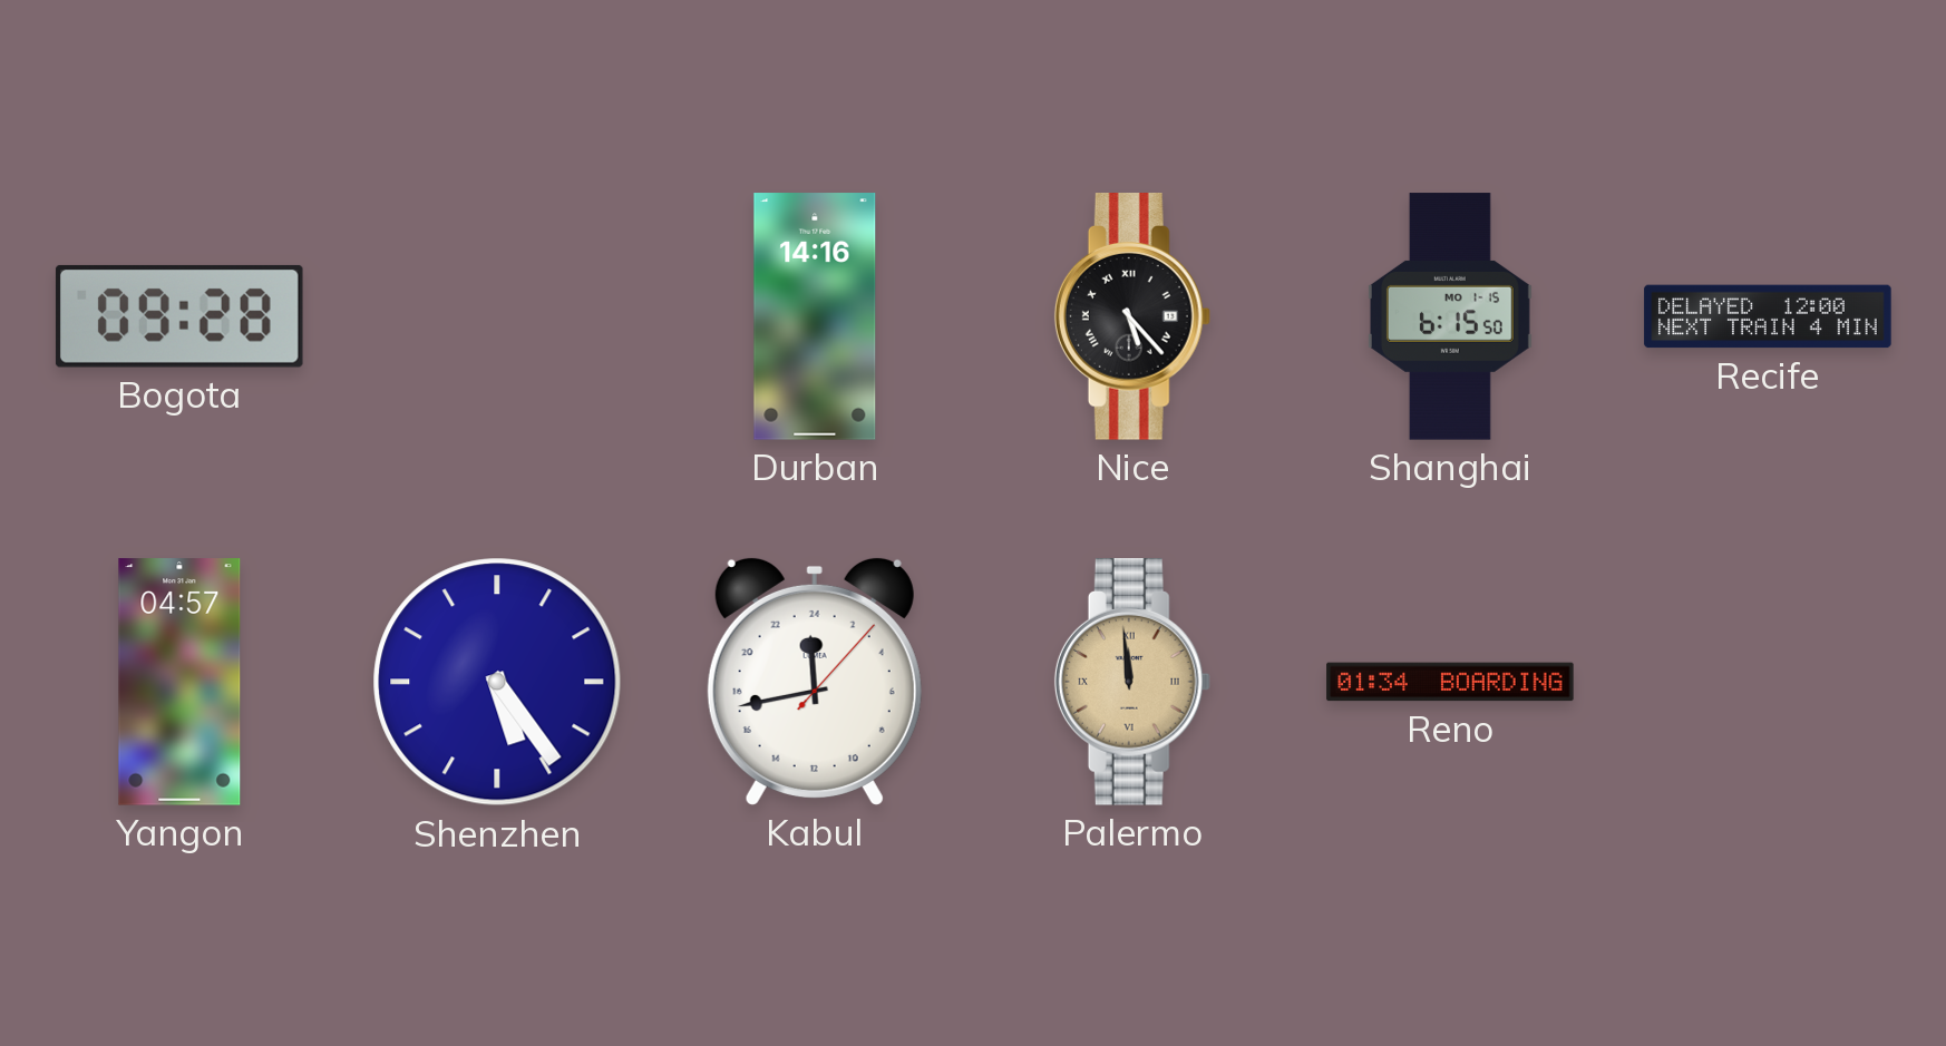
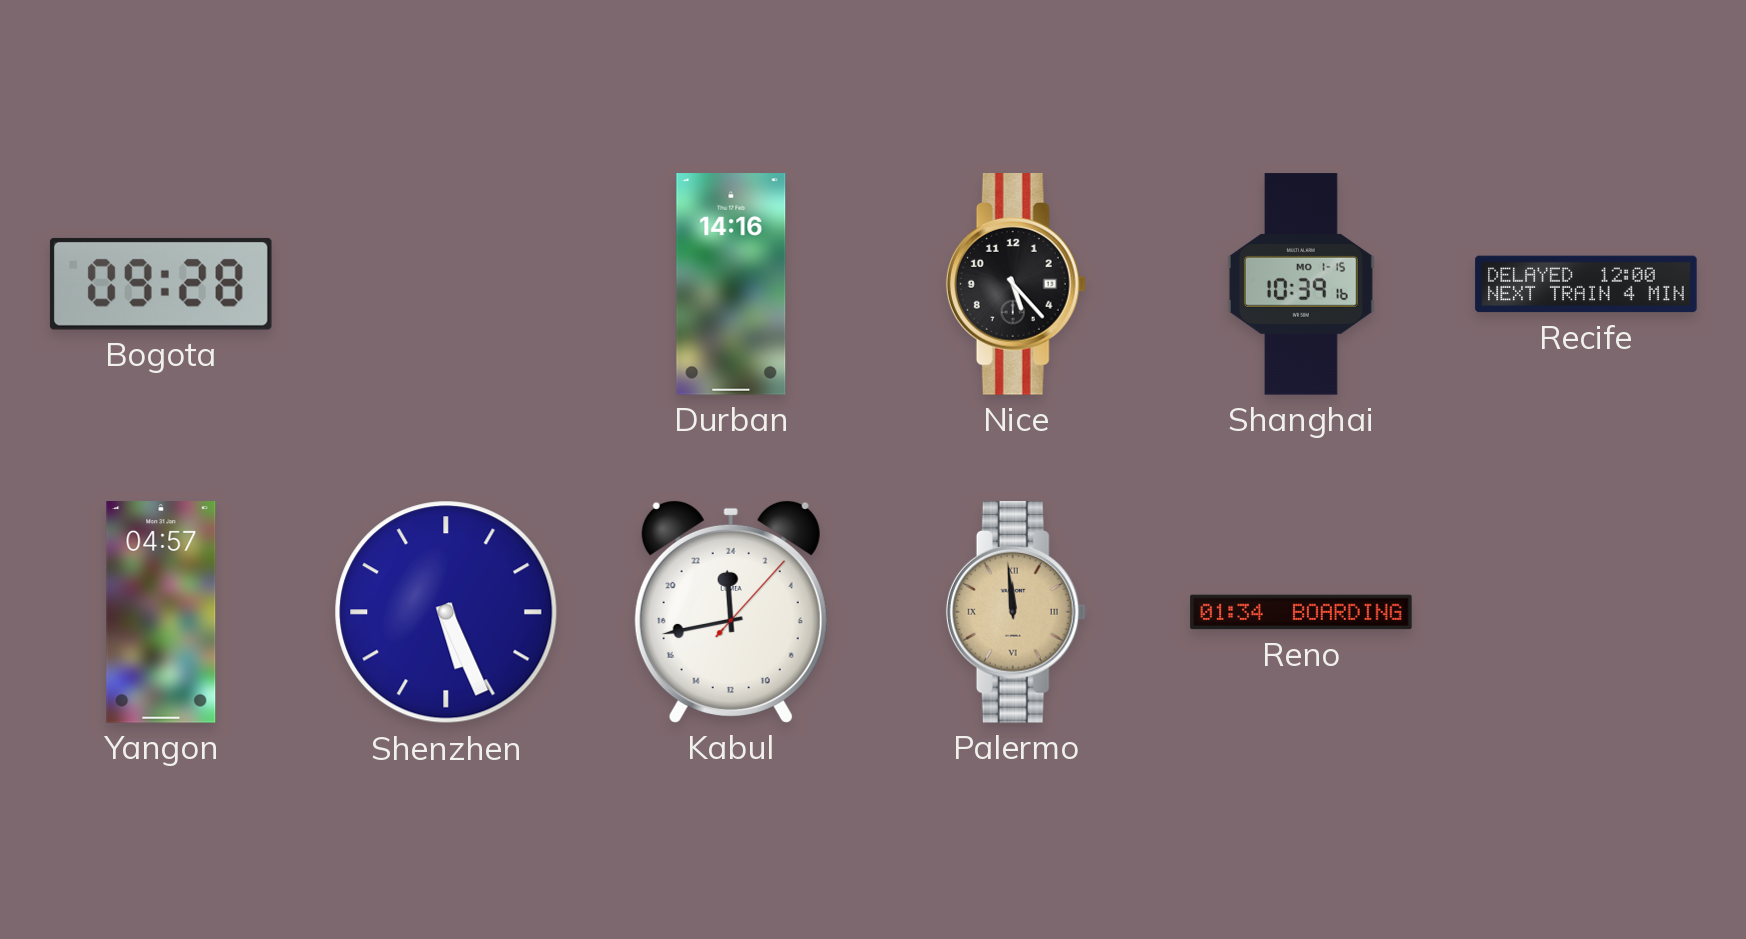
Nice numerals: Roman -> Arabic
Shanghai: 6:15 -> 10:39
Shenzhen: 5:24 -> 5:26
